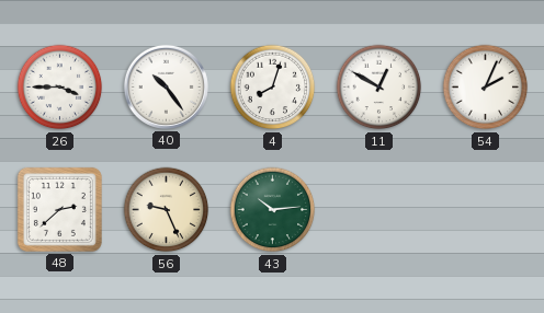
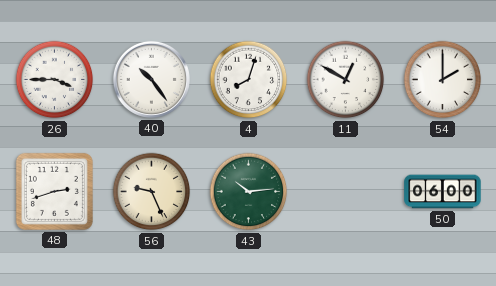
54: 2:04 -> 2:00
48: 2:38 -> 2:42
50: none -> 06:00
